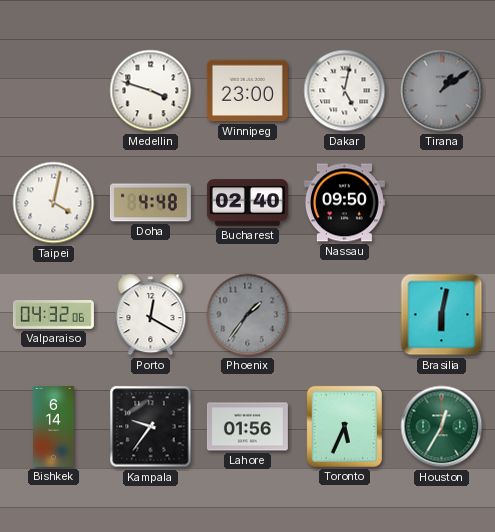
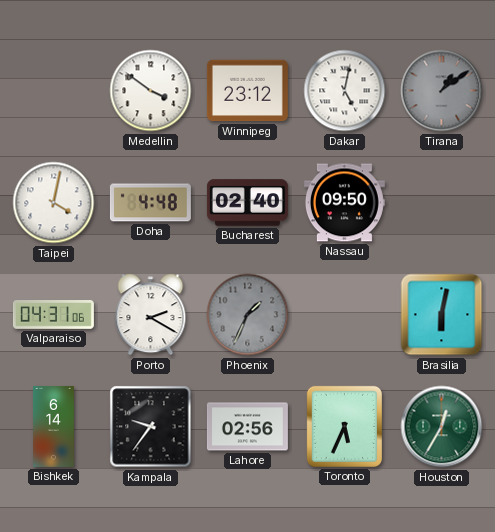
Medellin: 3:48 -> 3:51
Winnipeg: 23:00 -> 23:12
Valparaiso: 04:32 -> 04:31
Porto: 12:20 -> 2:20
Phoenix: 1:36 -> 1:34
Lahore: 01:56 -> 02:56
